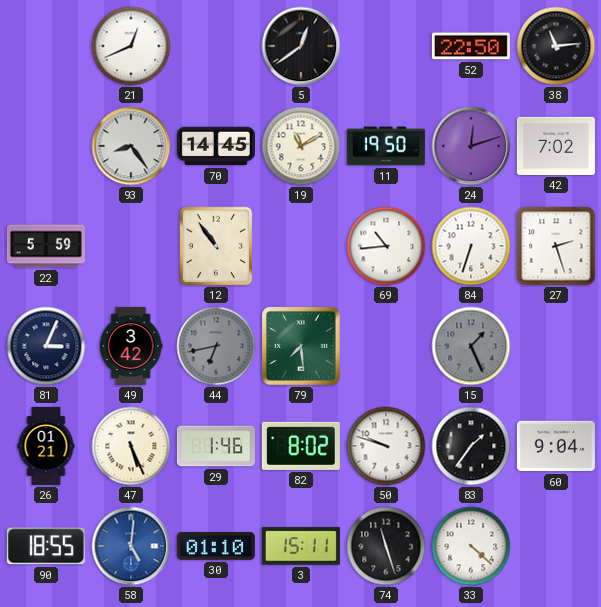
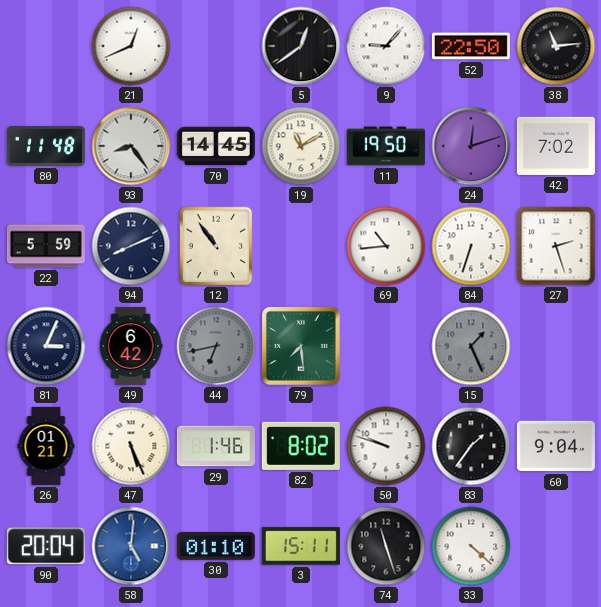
9: none -> 9:07
80: none -> 11:48
94: none -> 8:11
49: 3:42 -> 6:42
90: 18:55 -> 20:04
